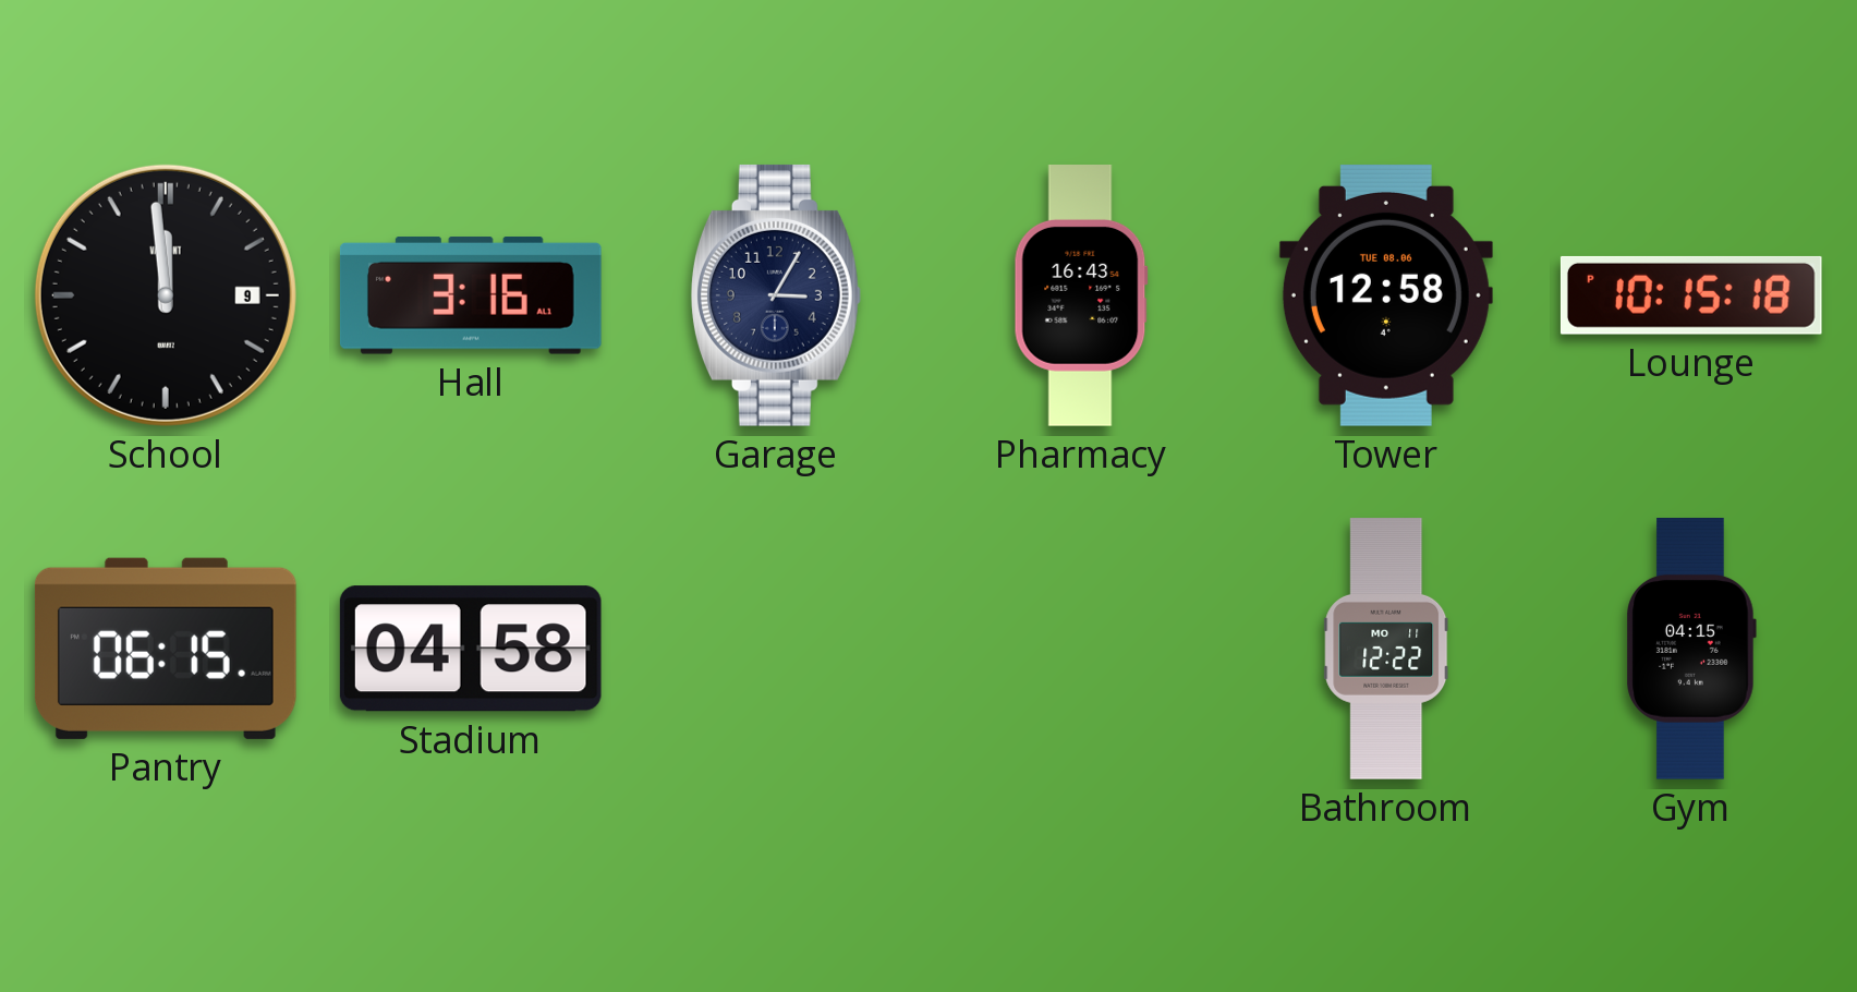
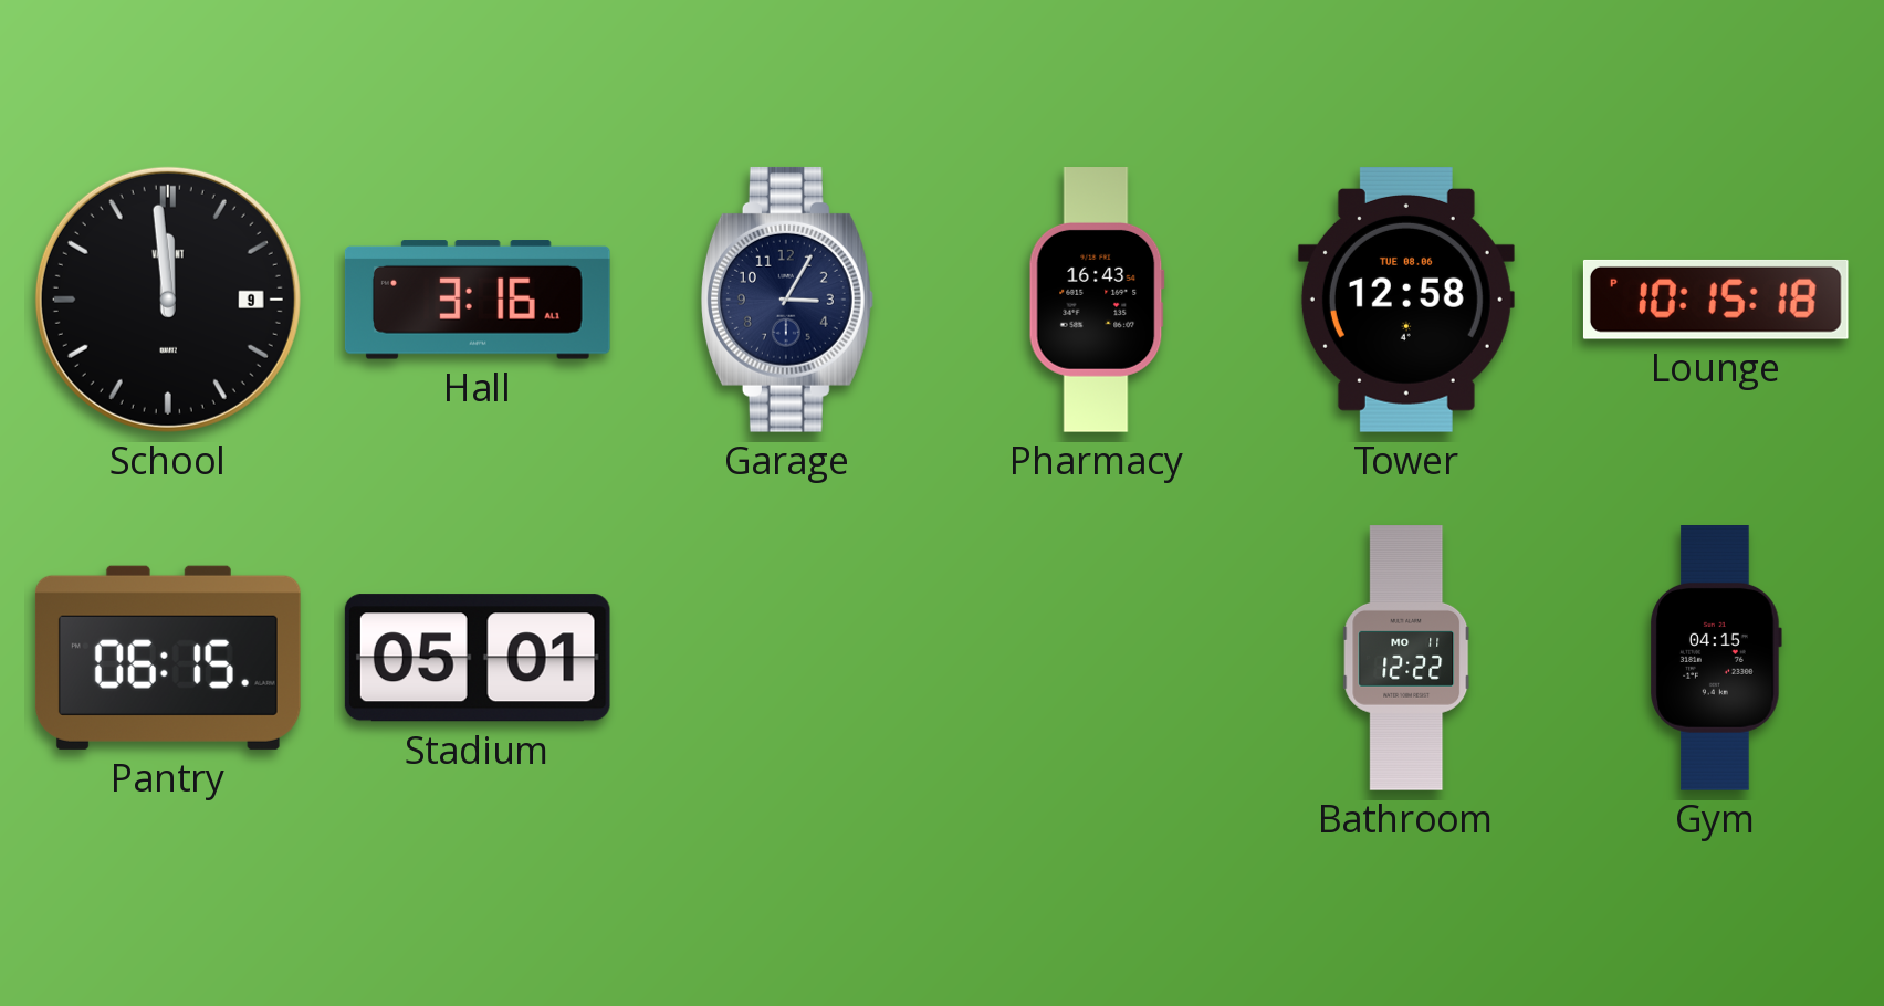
Stadium: 04:58 -> 05:01
